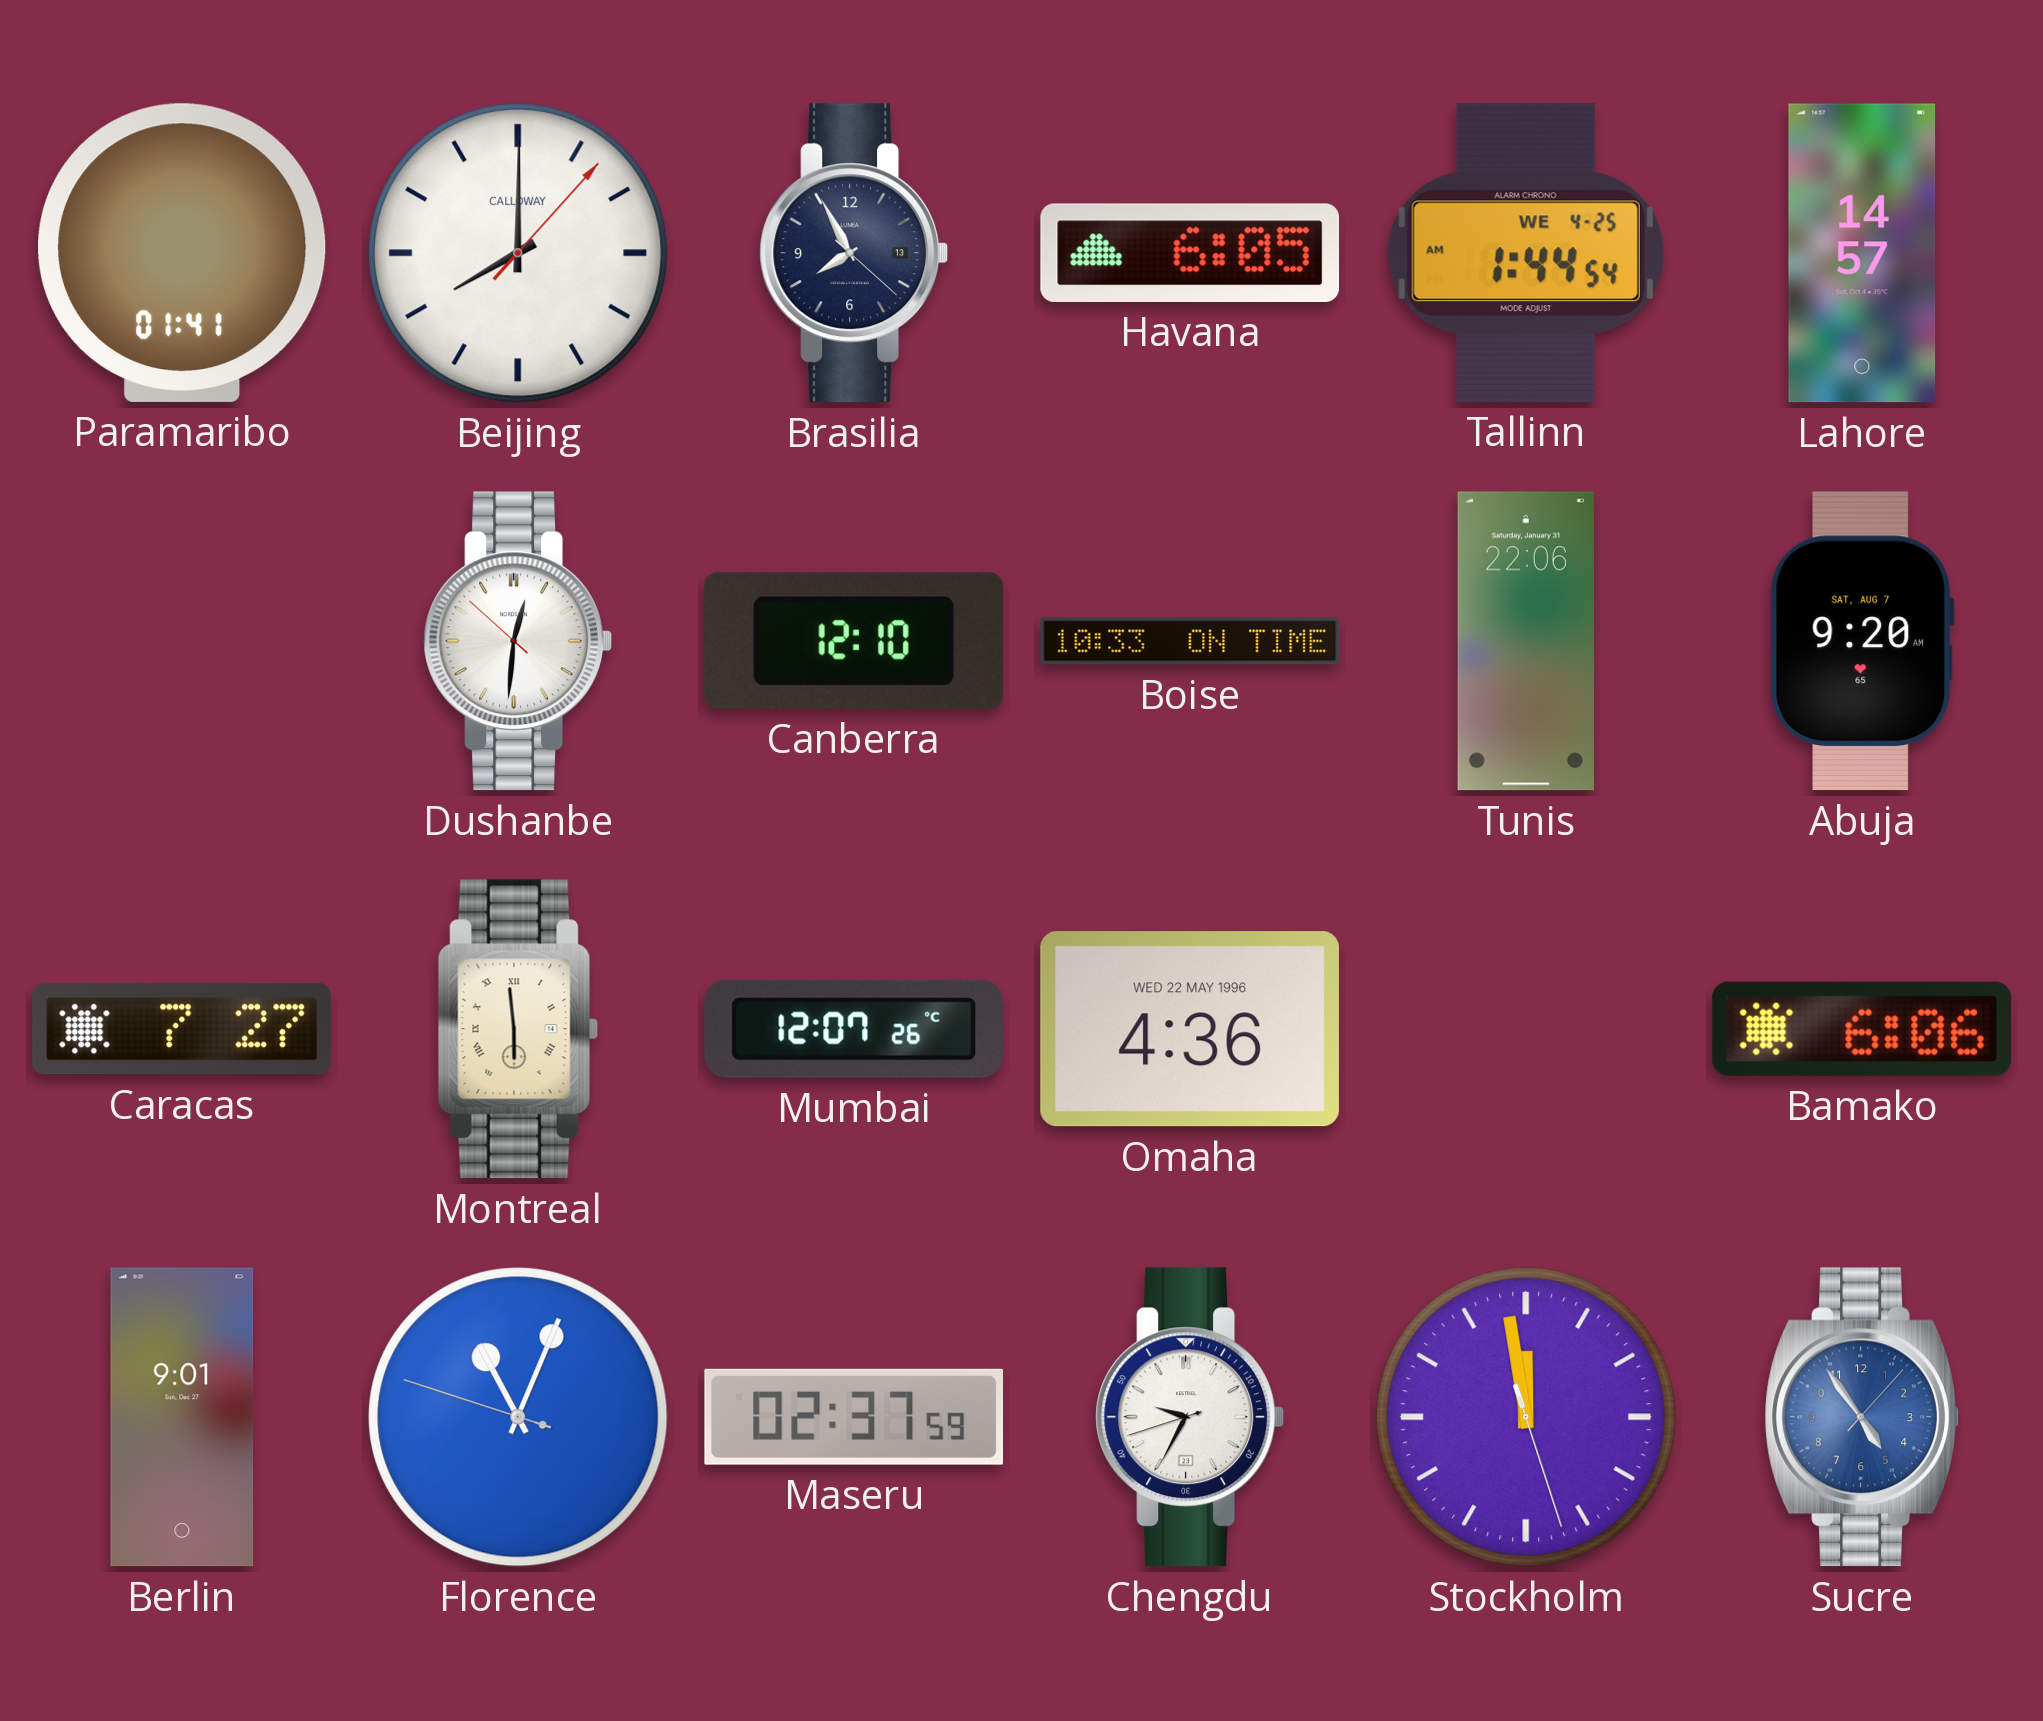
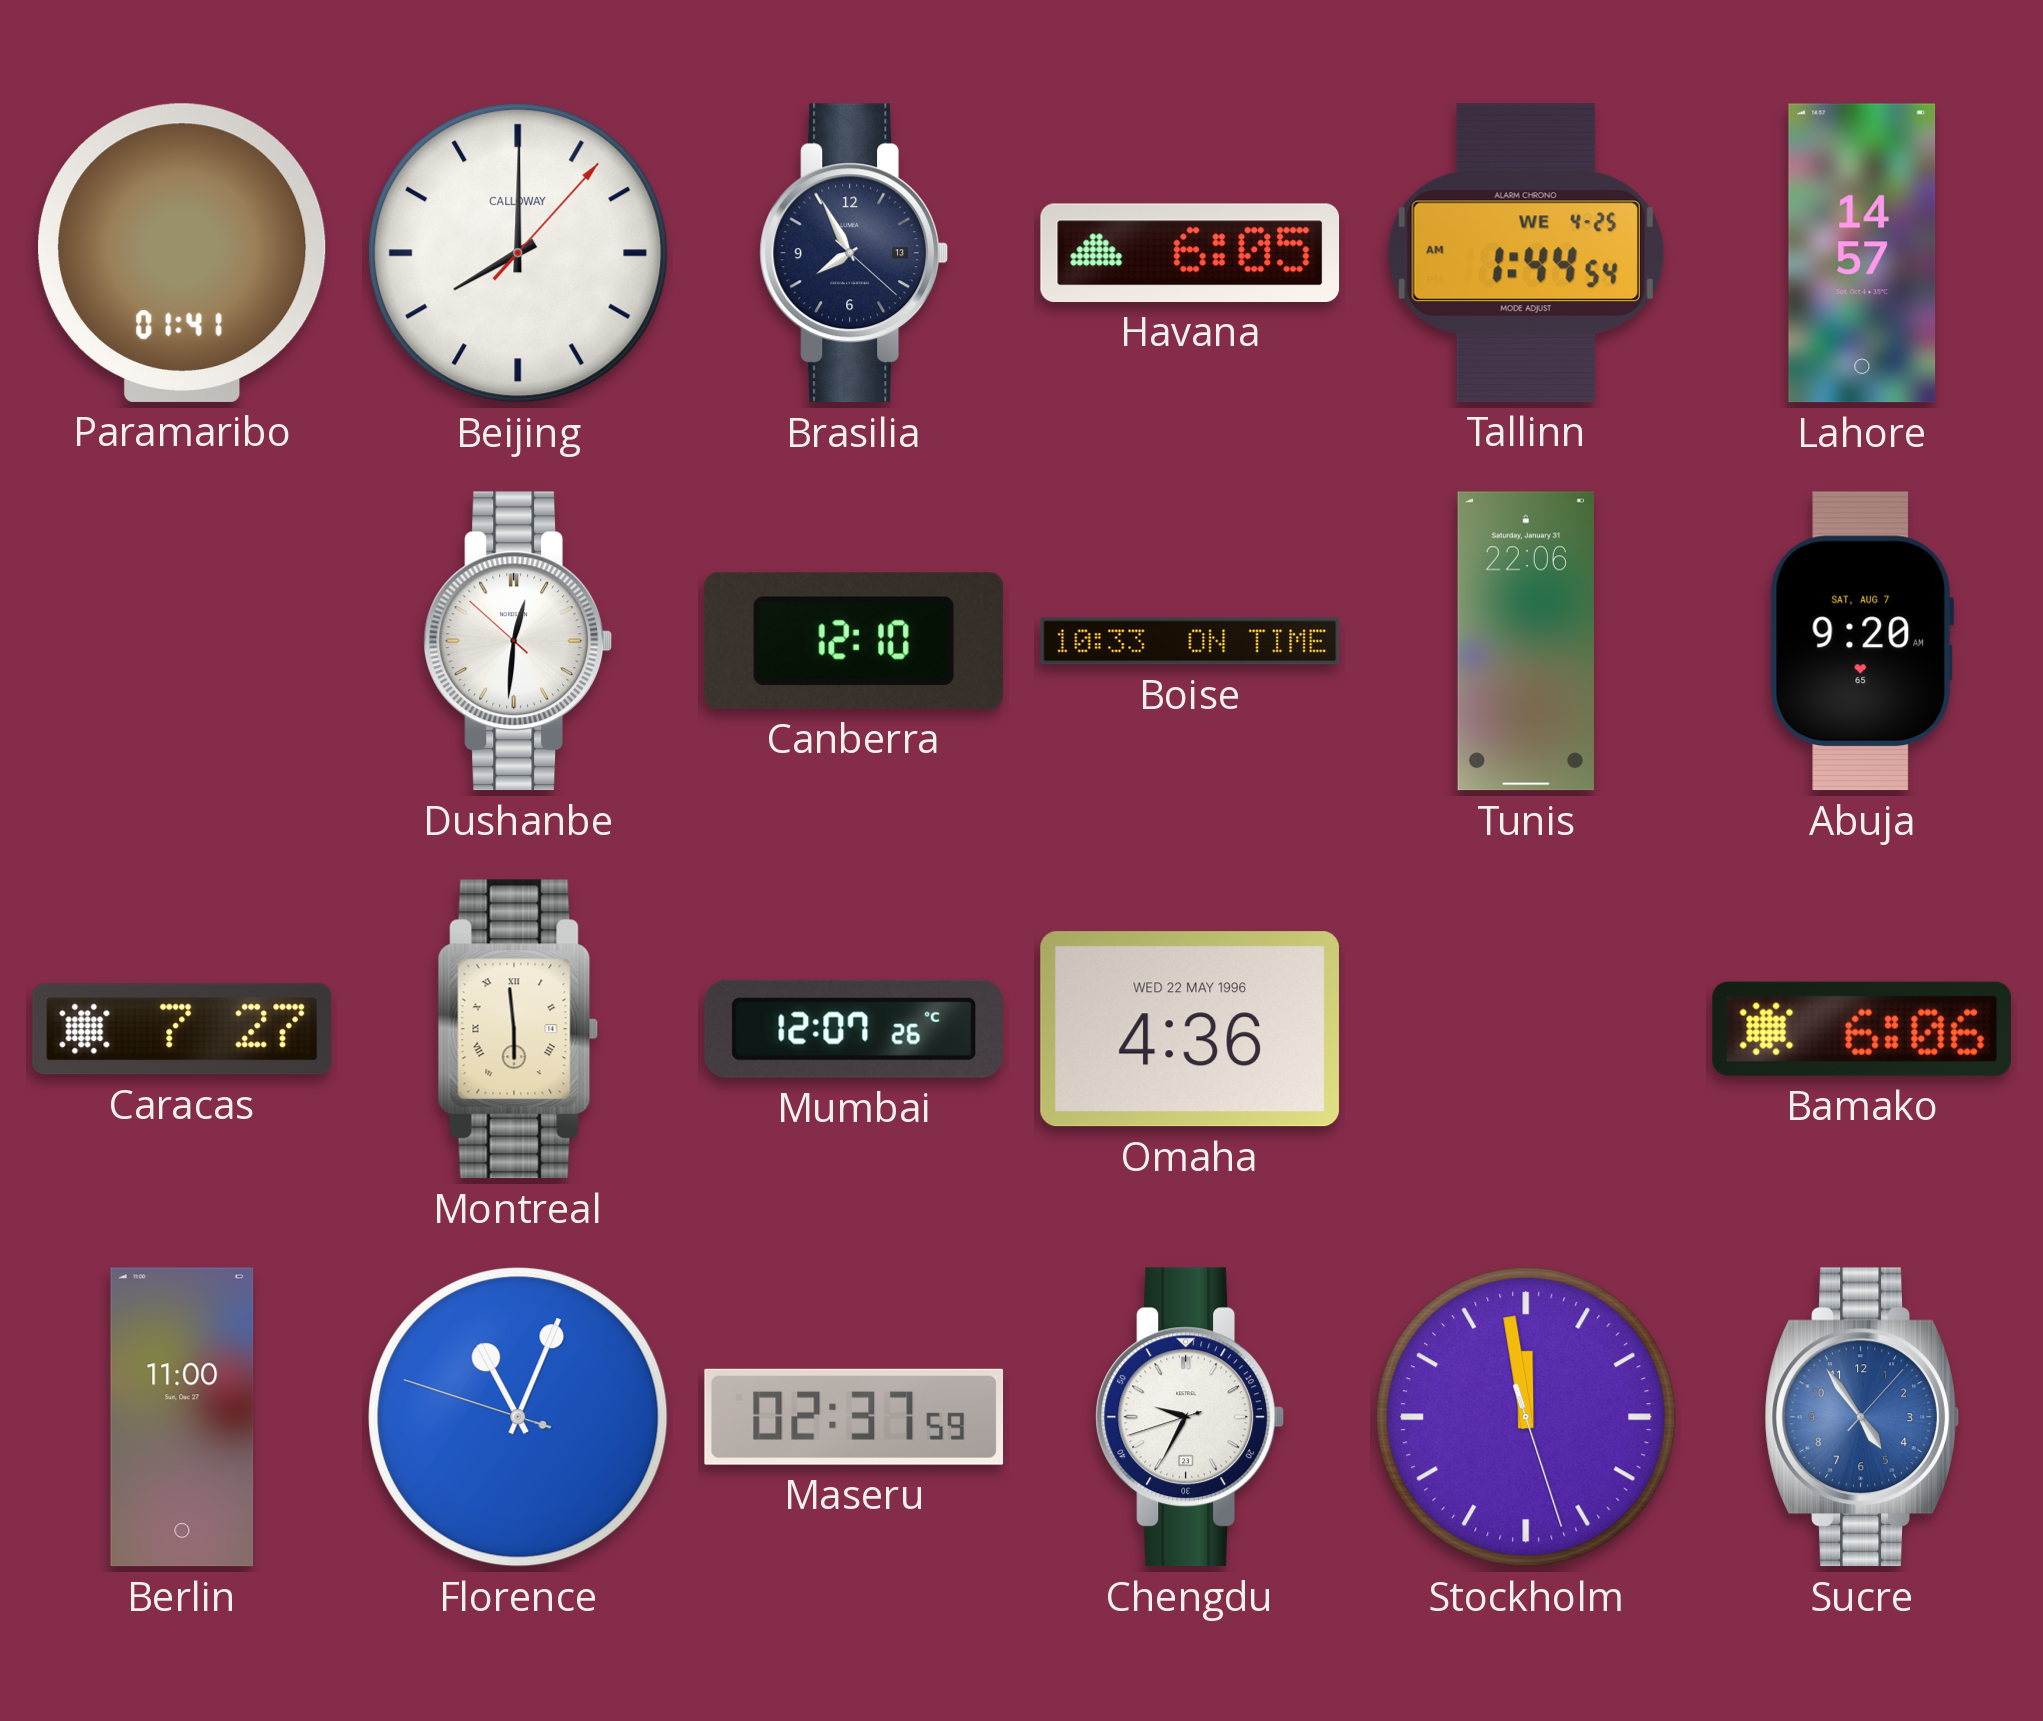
Berlin: 9:01 -> 11:00
